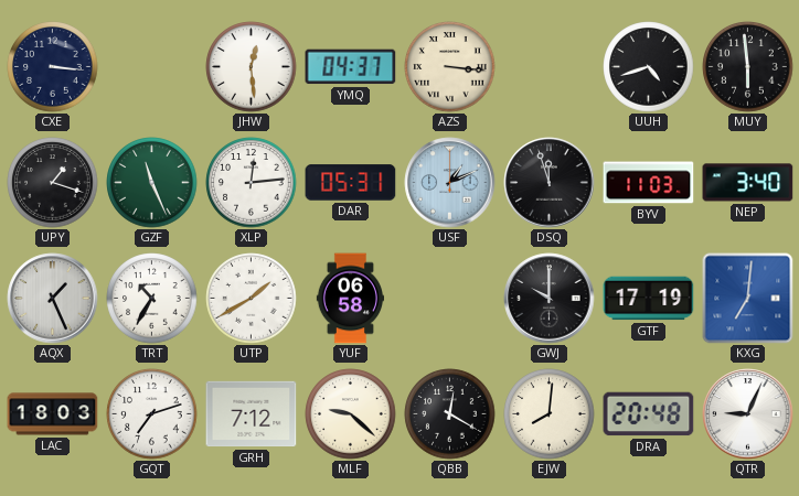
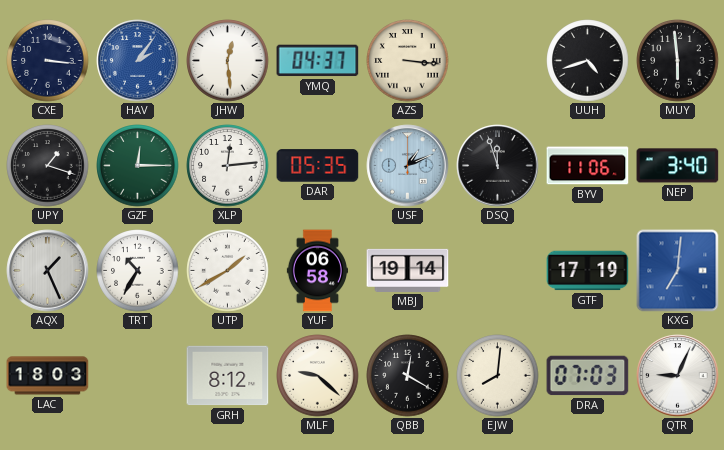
HAV: none -> 2:06
GZF: 11:26 -> 12:15
DAR: 05:31 -> 05:35
BYV: 11:03 -> 11:06
MBJ: none -> 19:14
GWJ: 10:00 -> none
GQT: 7:12 -> none
GRH: 7:12 -> 8:12
DRA: 20:48 -> 07:03
